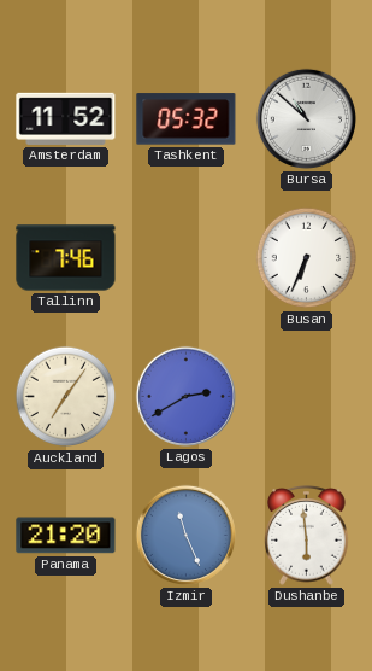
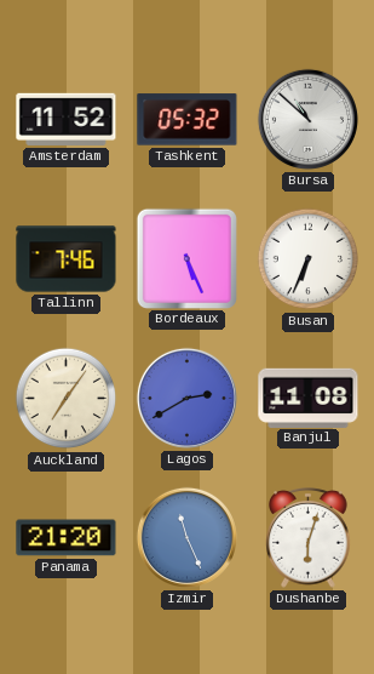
Bordeaux: none -> 5:26
Banjul: none -> 11:08
Dushanbe: 5:59 -> 6:03
